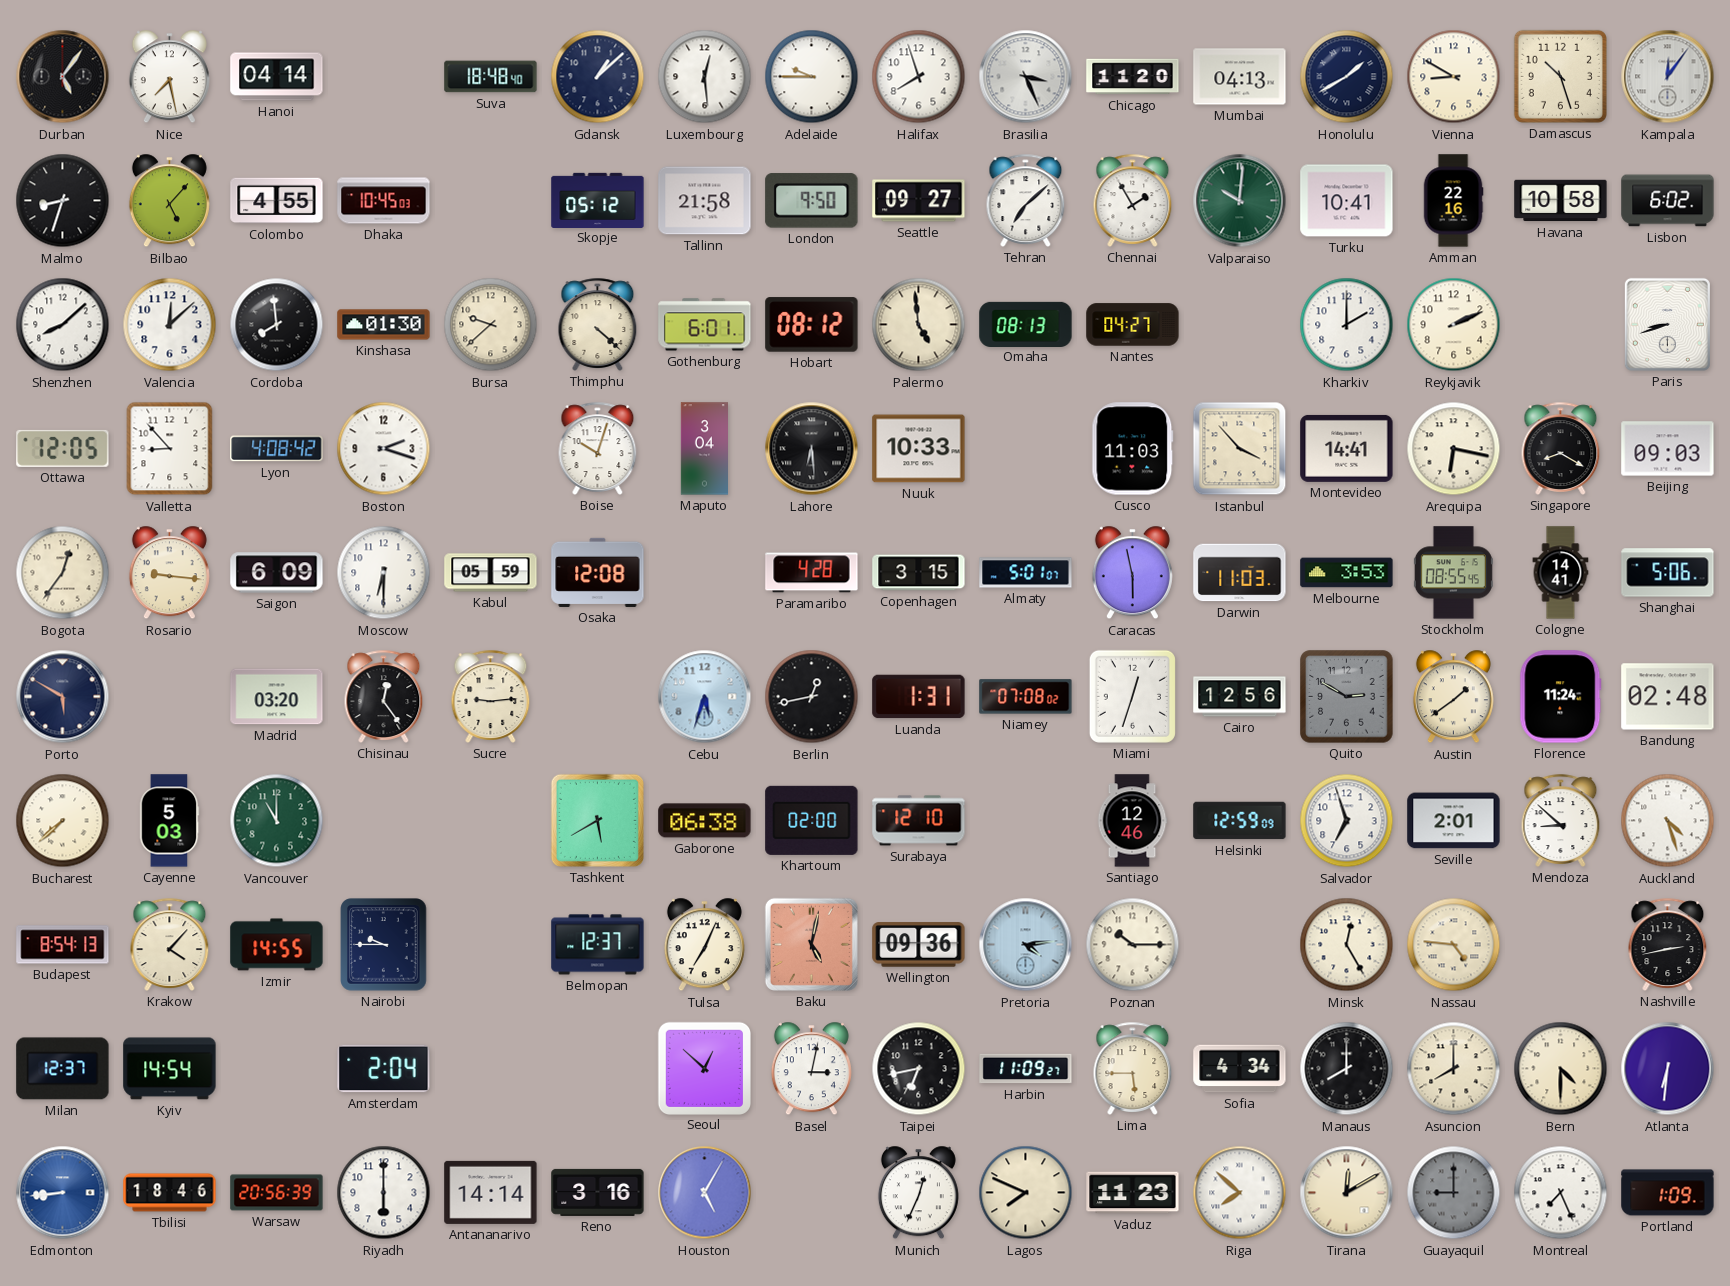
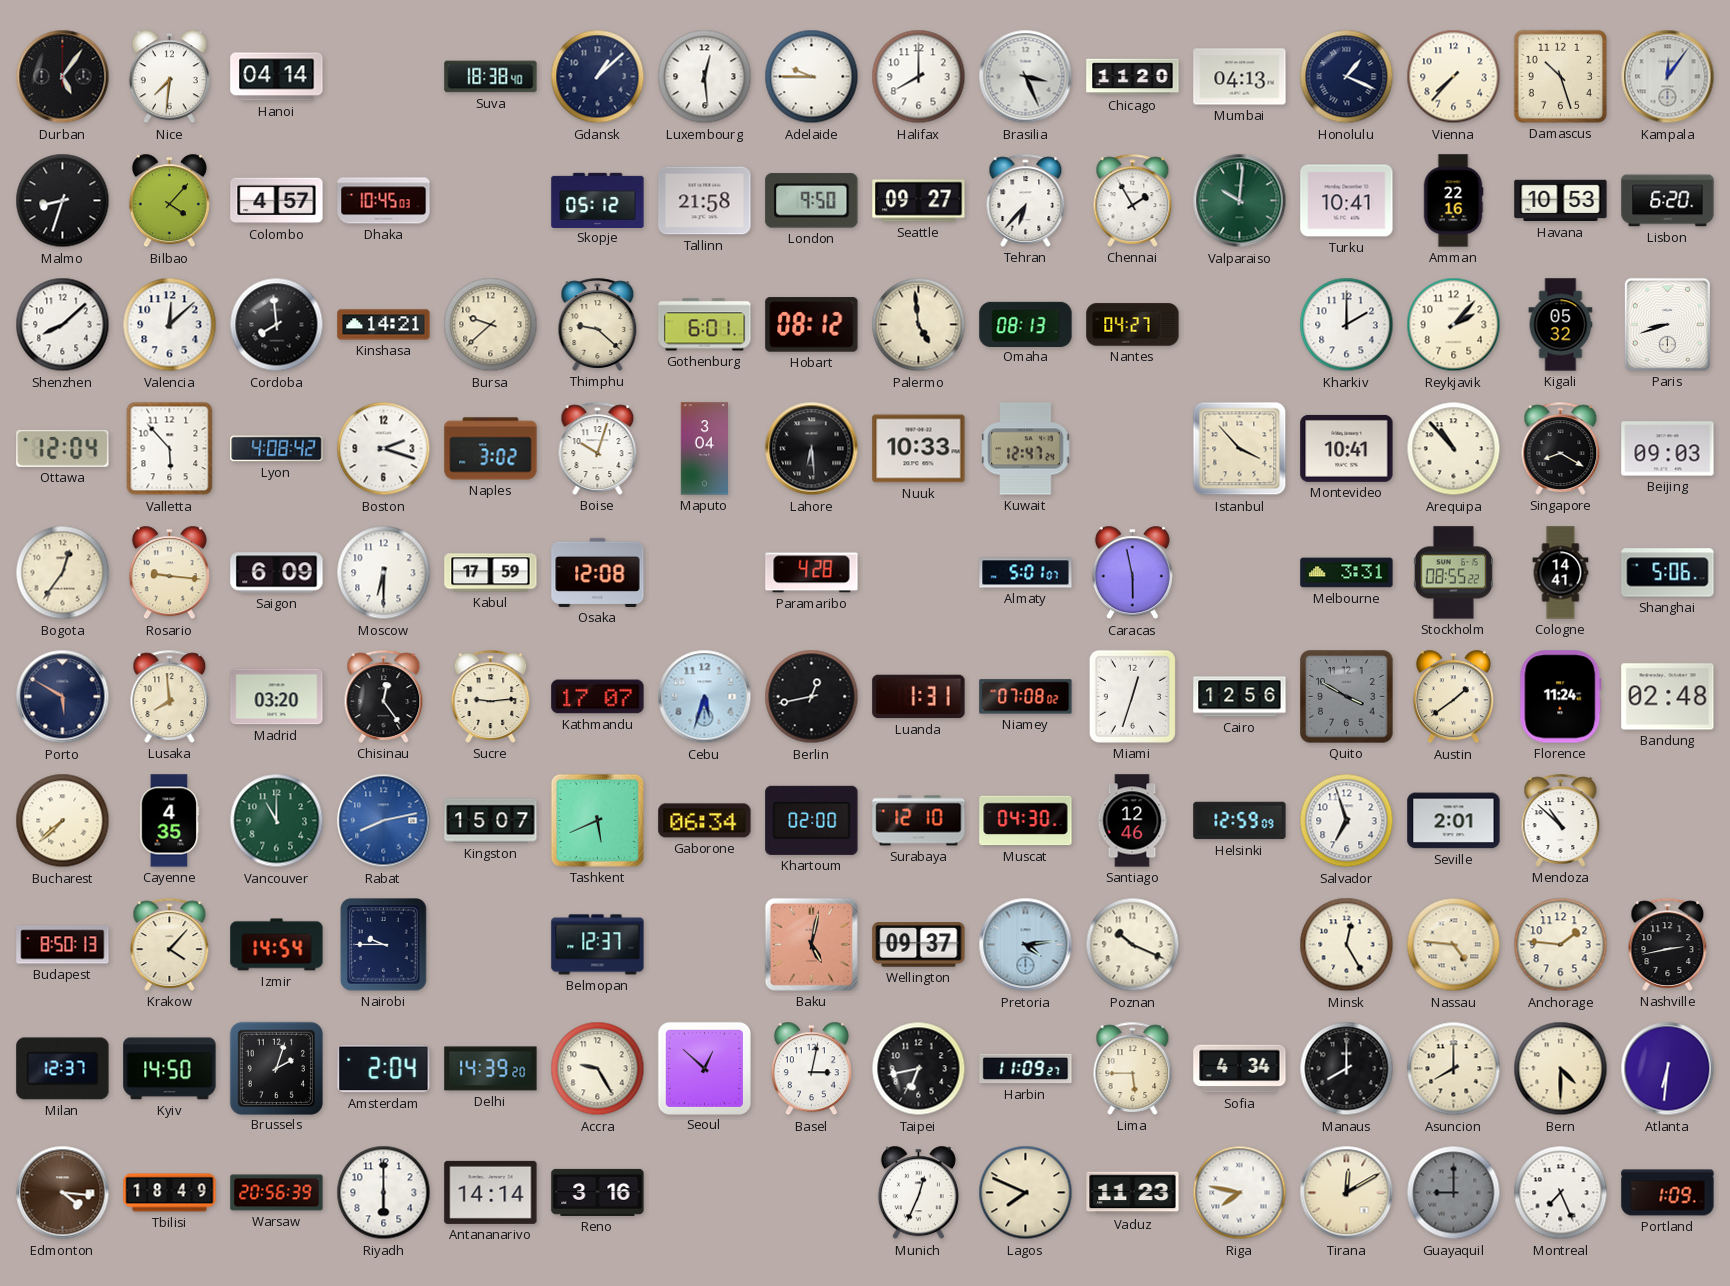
Nice: 7:28 -> 7:31
Suva: 18:48 -> 18:38
Halifax: 7:57 -> 8:00
Honolulu: 1:40 -> 1:19
Vienna: 8:50 -> 7:37
Bilbao: 5:07 -> 4:07
Colombo: 4:55 -> 4:57
Tehran: 7:08 -> 6:37
Havana: 10:58 -> 10:53
Lisbon: 6:02 -> 6:20
Kinshasa: 01:30 -> 14:21
Thimphu: 4:22 -> 9:22
Reykjavik: 2:11 -> 2:07
Kigali: none -> 05:32
Ottawa: 12:05 -> 12:04
Valletta: 8:53 -> 5:53
Naples: none -> 3:02
Kuwait: none -> 12:47
Cusco: 11:03 -> none
Montevideo: 14:41 -> 10:41
Arequipa: 6:17 -> 10:53
Kabul: 05:59 -> 17:59
Copenhagen: 3:15 -> none
Darwin: 11:03 -> none
Melbourne: 3:53 -> 3:31
Stockholm: 08:55:45 -> 08:55:22
Lusaka: none -> 7:59
Kathmandu: none -> 17:07
Quito: 2:50 -> 3:50
Cayenne: 5:03 -> 4:35
Rabat: none -> 8:13
Kingston: none -> 15:07
Tashkent: 5:40 -> 5:41
Gaborone: 06:38 -> 06:34
Muscat: none -> 04:30
Mendoza: 8:52 -> 10:52
Auckland: 4:27 -> none
Budapest: 8:54 -> 8:50
Izmir: 14:55 -> 14:54
Tulsa: 7:04 -> none
Wellington: 09:36 -> 09:37
Poznan: 10:15 -> 10:19
Anchorage: none -> 1:46
Kyiv: 14:54 -> 14:50
Brussels: none -> 2:03
Delhi: none -> 14:39
Accra: none -> 9:25
Edmonton: 8:44 -> 4:16
Edmonton dial: blue -> brown
Tbilisi: 18:46 -> 18:49
Houston: 5:05 -> none
Riga: 7:52 -> 7:47
